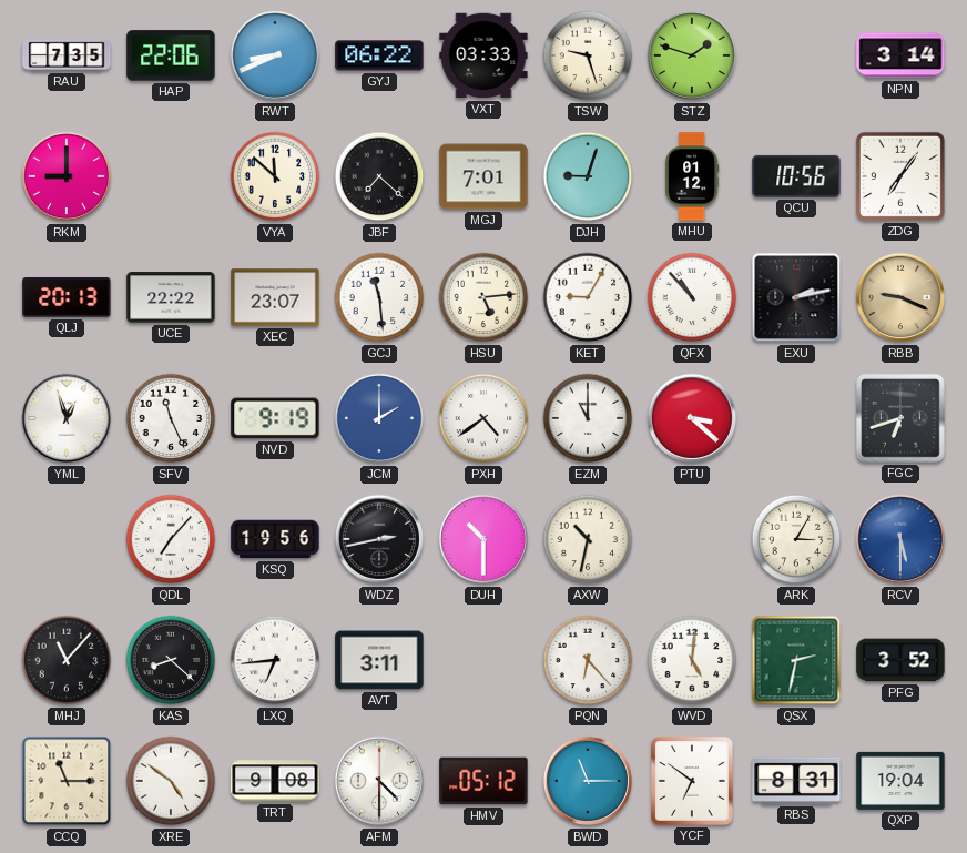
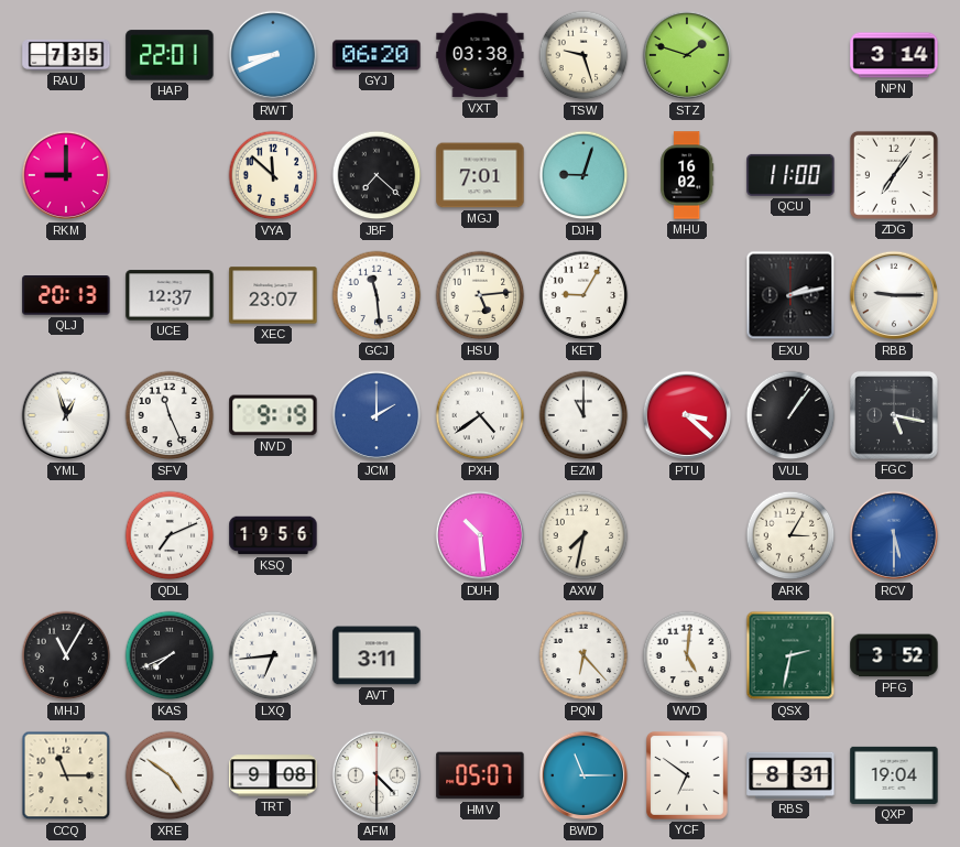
HAP: 22:06 -> 22:01
GYJ: 06:22 -> 06:20
VXT: 03:33 -> 03:38
MHU: 01:12 -> 16:02
QCU: 10:56 -> 11:00
UCE: 22:22 -> 12:37
QFX: 10:53 -> none
RBB: 9:19 -> 9:15
RBB dial: champagne -> white
VUL: none -> 1:06
FGC: 6:42 -> 5:17
QDL: 7:07 -> 7:11
WDZ: 2:43 -> none
DUH: 10:30 -> 10:29
AXW: 10:32 -> 7:32
MHJ: 11:07 -> 11:05
KAS: 8:22 -> 7:41
HMV: 05:12 -> 05:07
